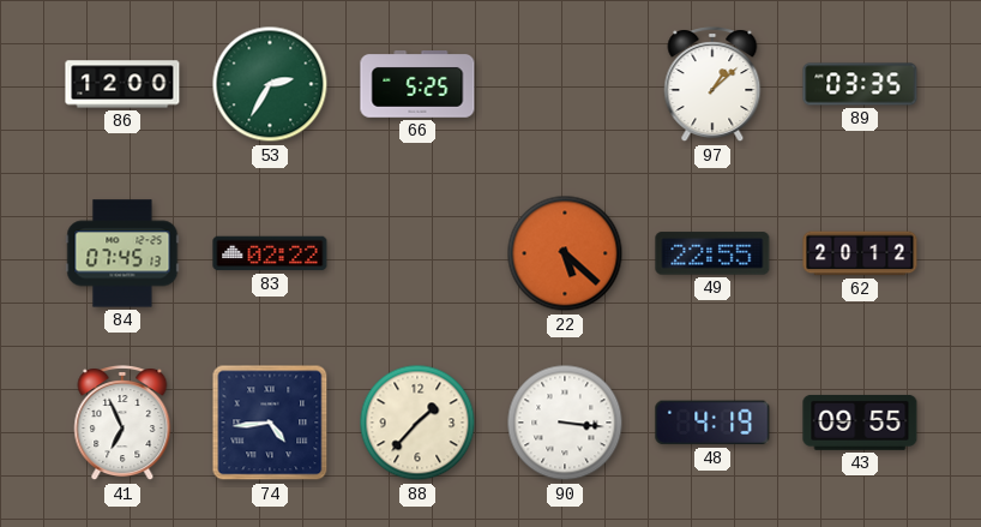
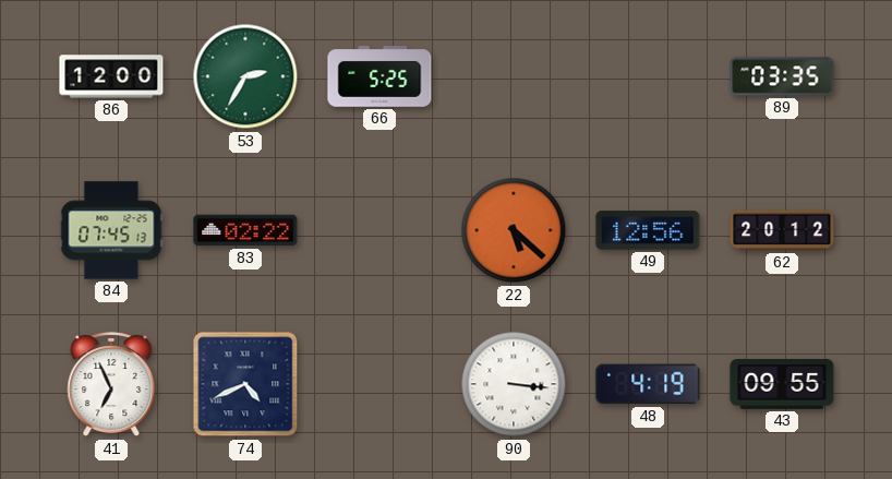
97: 1:08 -> none
49: 22:55 -> 12:56
74: 4:44 -> 4:41
88: 1:37 -> none
